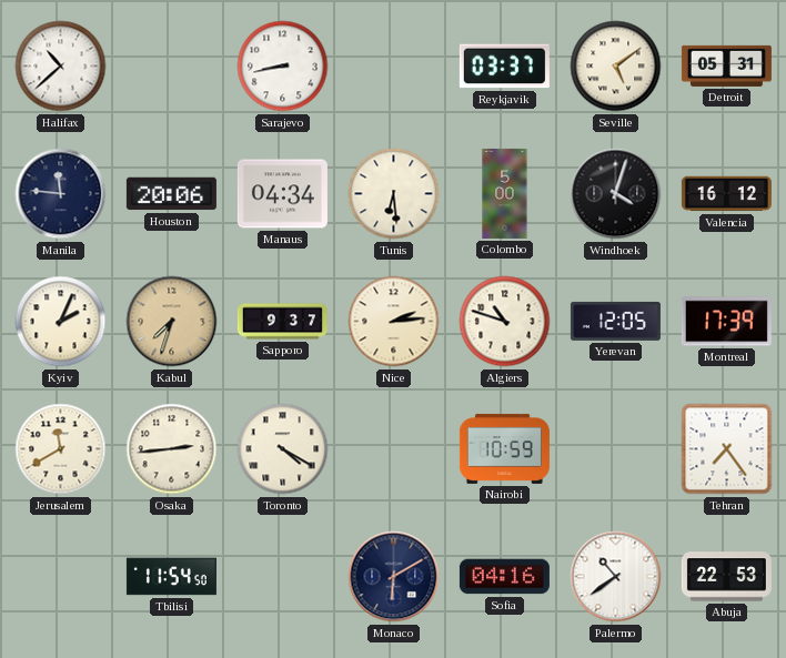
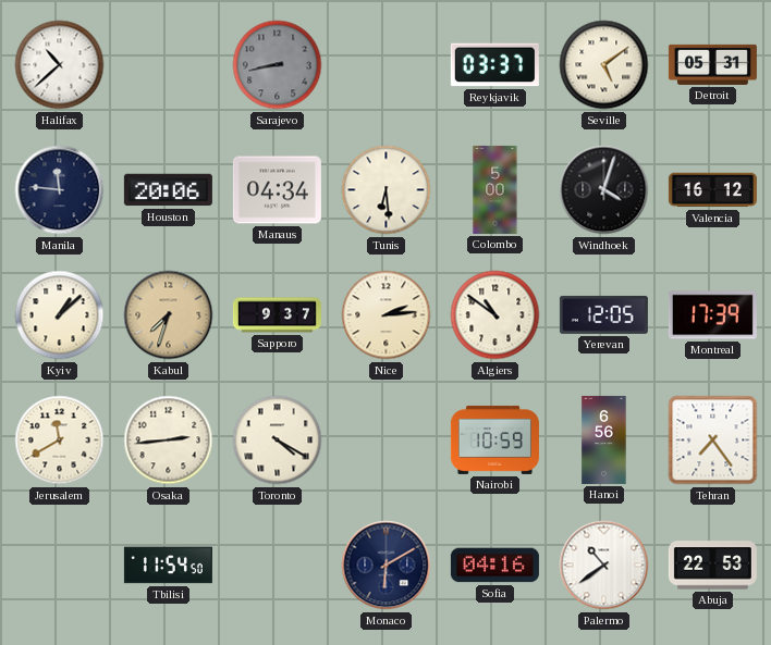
Sarajevo dial: white -> grey
Kyiv: 2:04 -> 1:08
Algiers: 10:48 -> 10:51
Hanoi: none -> 6:56
